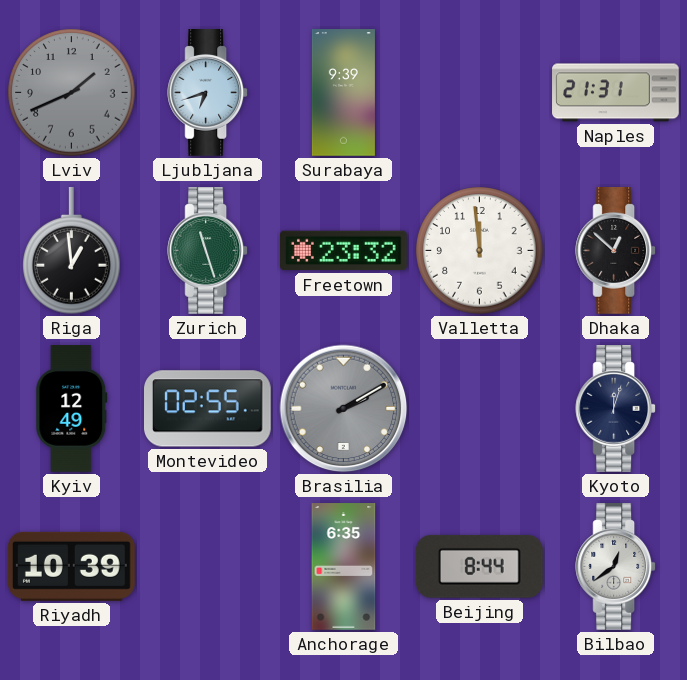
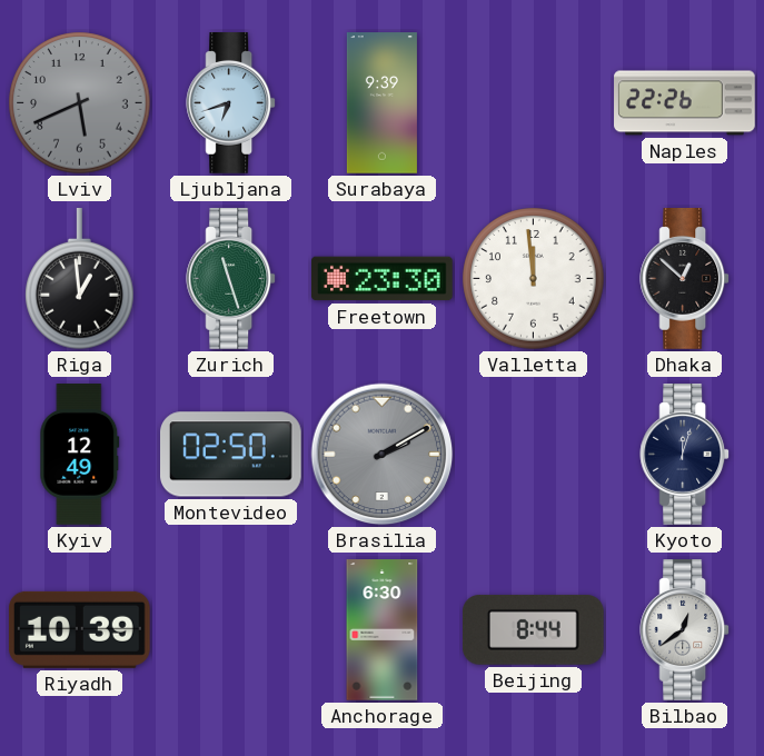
Lviv: 1:41 -> 5:41
Naples: 21:31 -> 22:26
Freetown: 23:32 -> 23:30
Montevideo: 02:55 -> 02:50
Anchorage: 6:35 -> 6:30
